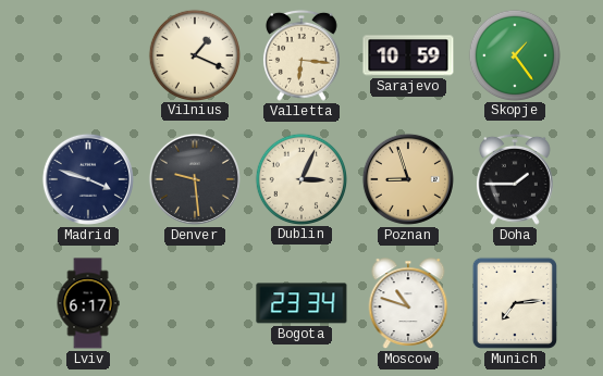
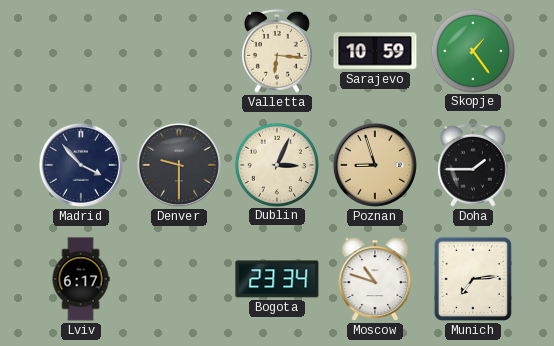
Vilnius: 1:19 -> none
Madrid: 3:48 -> 3:53
Denver: 9:29 -> 9:30
